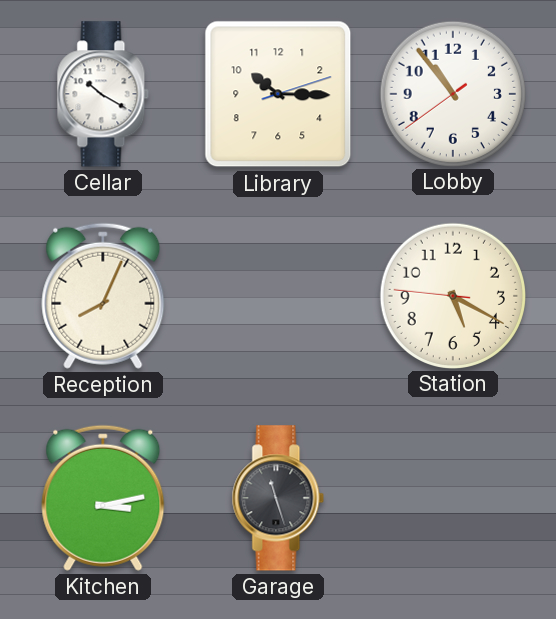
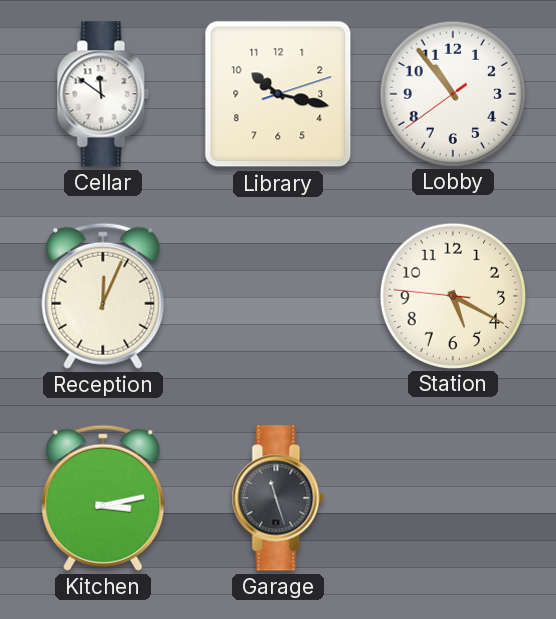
Cellar: 10:20 -> 11:51
Library: 10:15 -> 10:17
Reception: 8:04 -> 12:04
